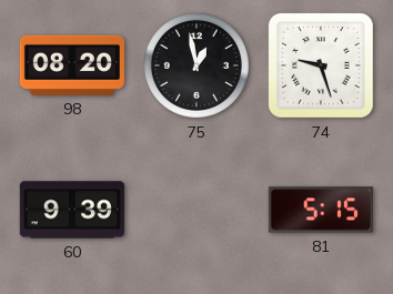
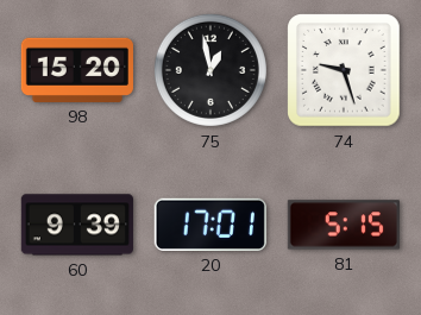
98: 08:20 -> 15:20
20: none -> 17:01
